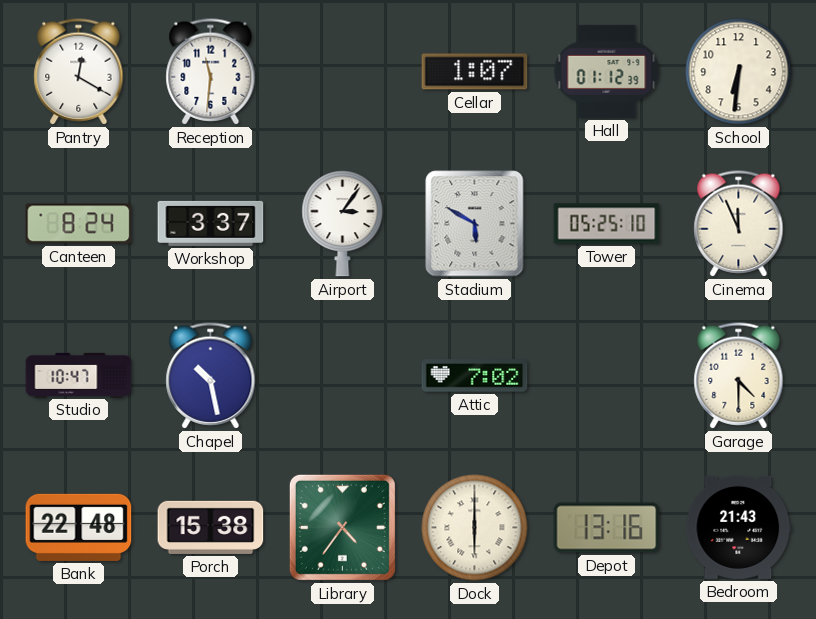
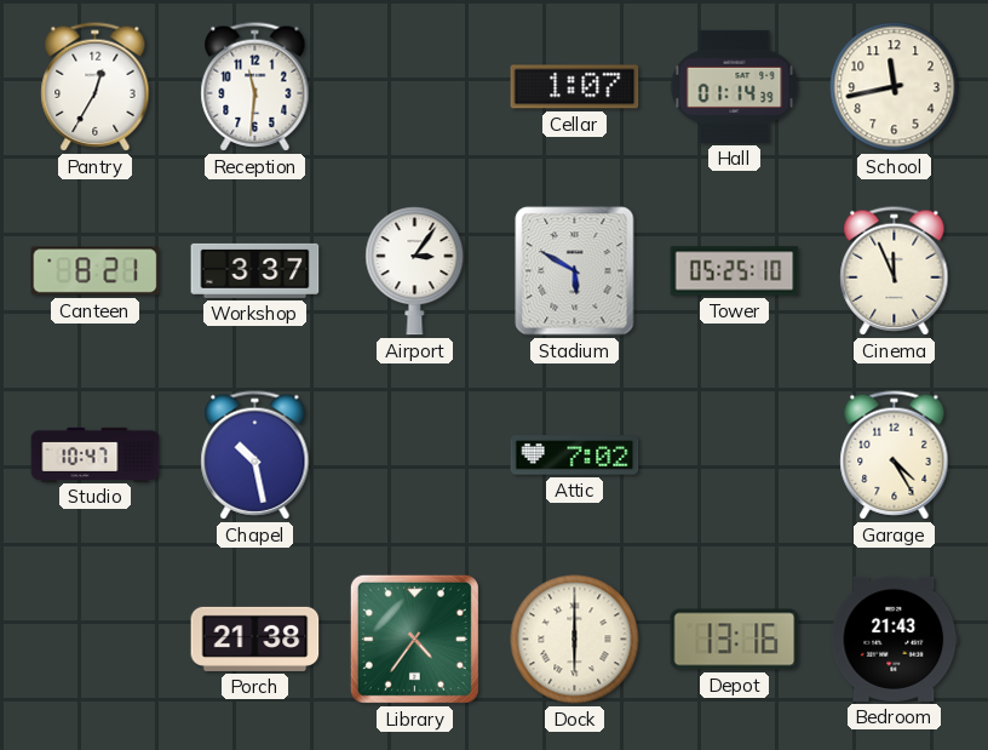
Pantry: 12:20 -> 12:35
Hall: 01:12 -> 01:14
School: 6:31 -> 11:43
Canteen: 8:24 -> 8:21
Garage: 4:30 -> 4:25
Bank: 22:48 -> none
Porch: 15:38 -> 21:38
